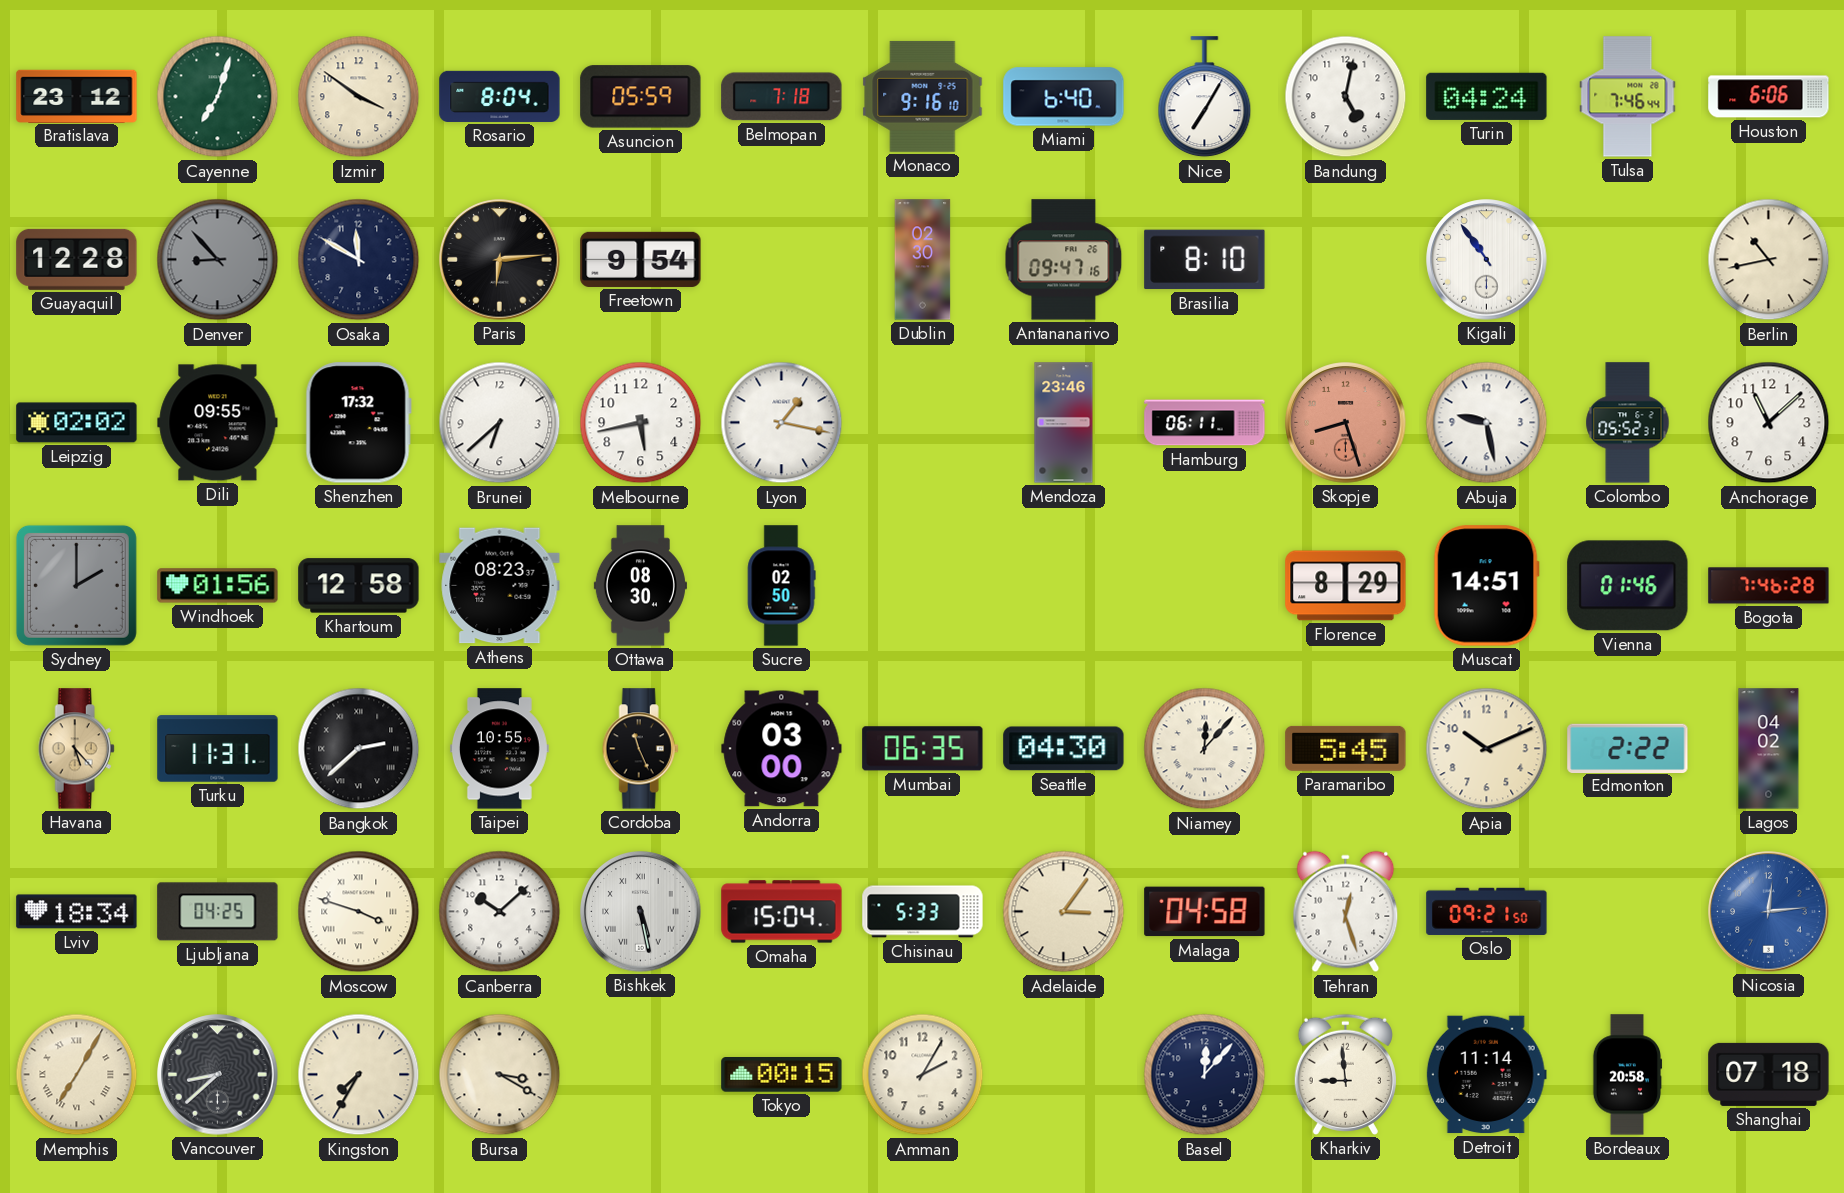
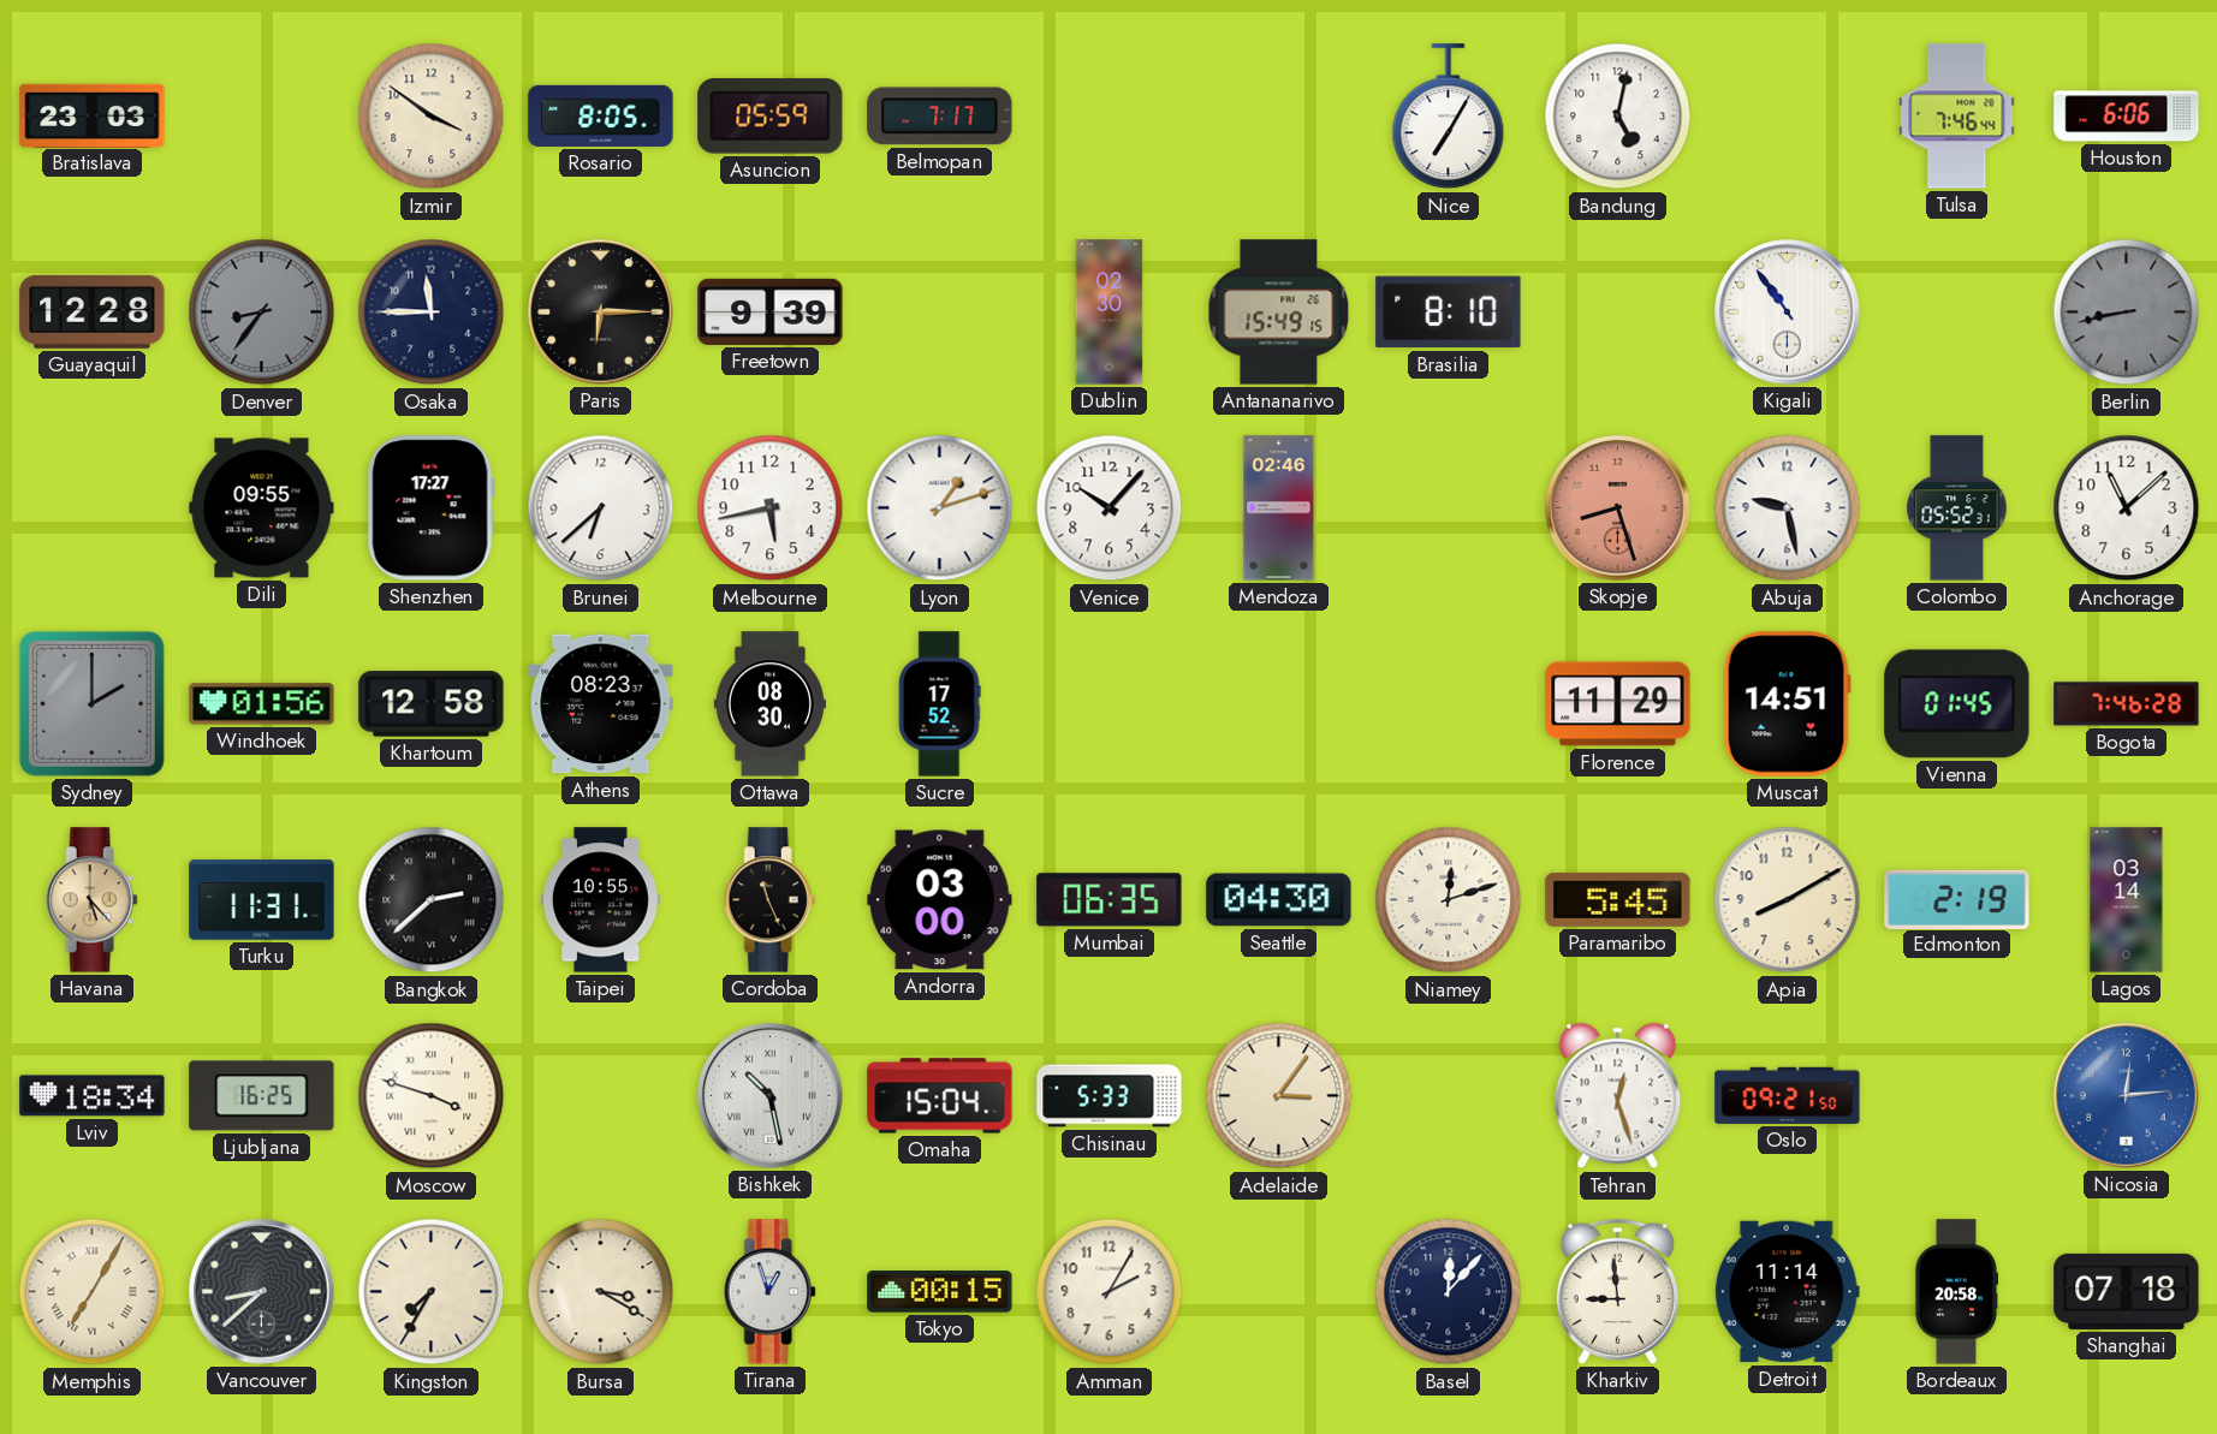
Bratislava: 23:12 -> 23:03
Cayenne: 7:03 -> none
Rosario: 8:04 -> 8:05
Belmopan: 7:18 -> 7:17
Monaco: 9:16 -> none
Miami: 6:40 -> none
Turin: 04:24 -> none
Denver: 8:53 -> 8:36
Osaka: 11:50 -> 11:45
Paris: 6:14 -> 6:15
Freetown: 9:54 -> 9:39
Antananarivo: 09:47 -> 15:49
Berlin: 10:43 -> 8:43
Berlin dial: cream -> grey
Leipzig: 02:02 -> none
Shenzhen: 17:32 -> 17:27
Lyon: 1:17 -> 1:12
Venice: none -> 10:07
Mendoza: 23:46 -> 02:46
Hamburg: 06:11 -> none
Sucre: 02:50 -> 17:52
Florence: 8:29 -> 11:29
Vienna: 01:46 -> 01:45
Niamey: 12:07 -> 12:12
Apia: 10:11 -> 8:10
Edmonton: 2:22 -> 2:19
Lagos: 04:02 -> 03:14
Ljubljana: 04:25 -> 16:25
Canberra: 10:08 -> none
Bishkek: 5:28 -> 10:28
Malaga: 04:58 -> none
Tirana: none -> 12:57
